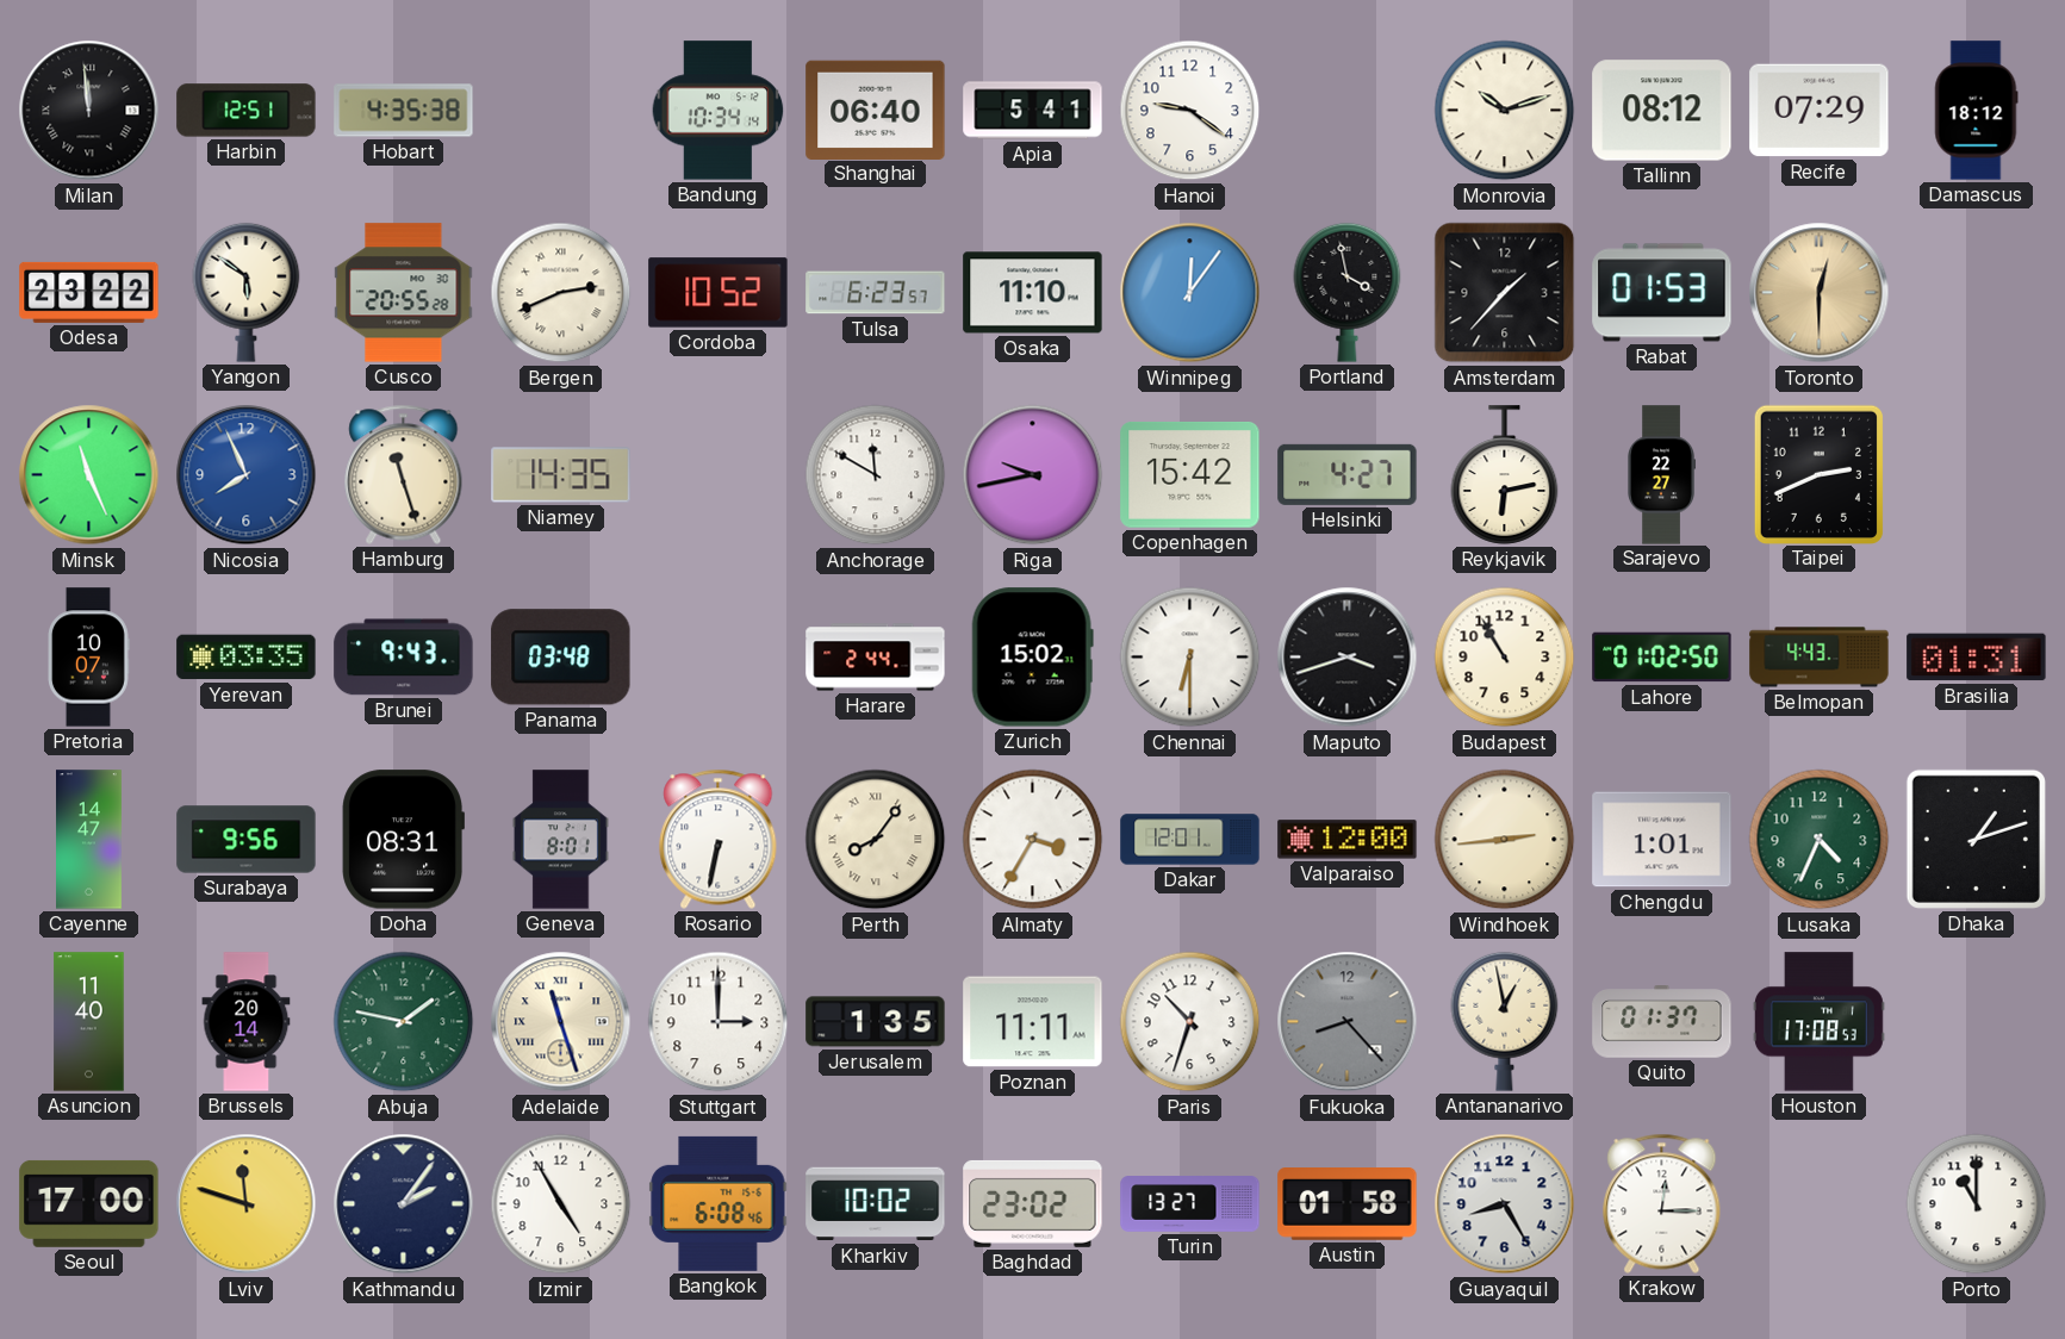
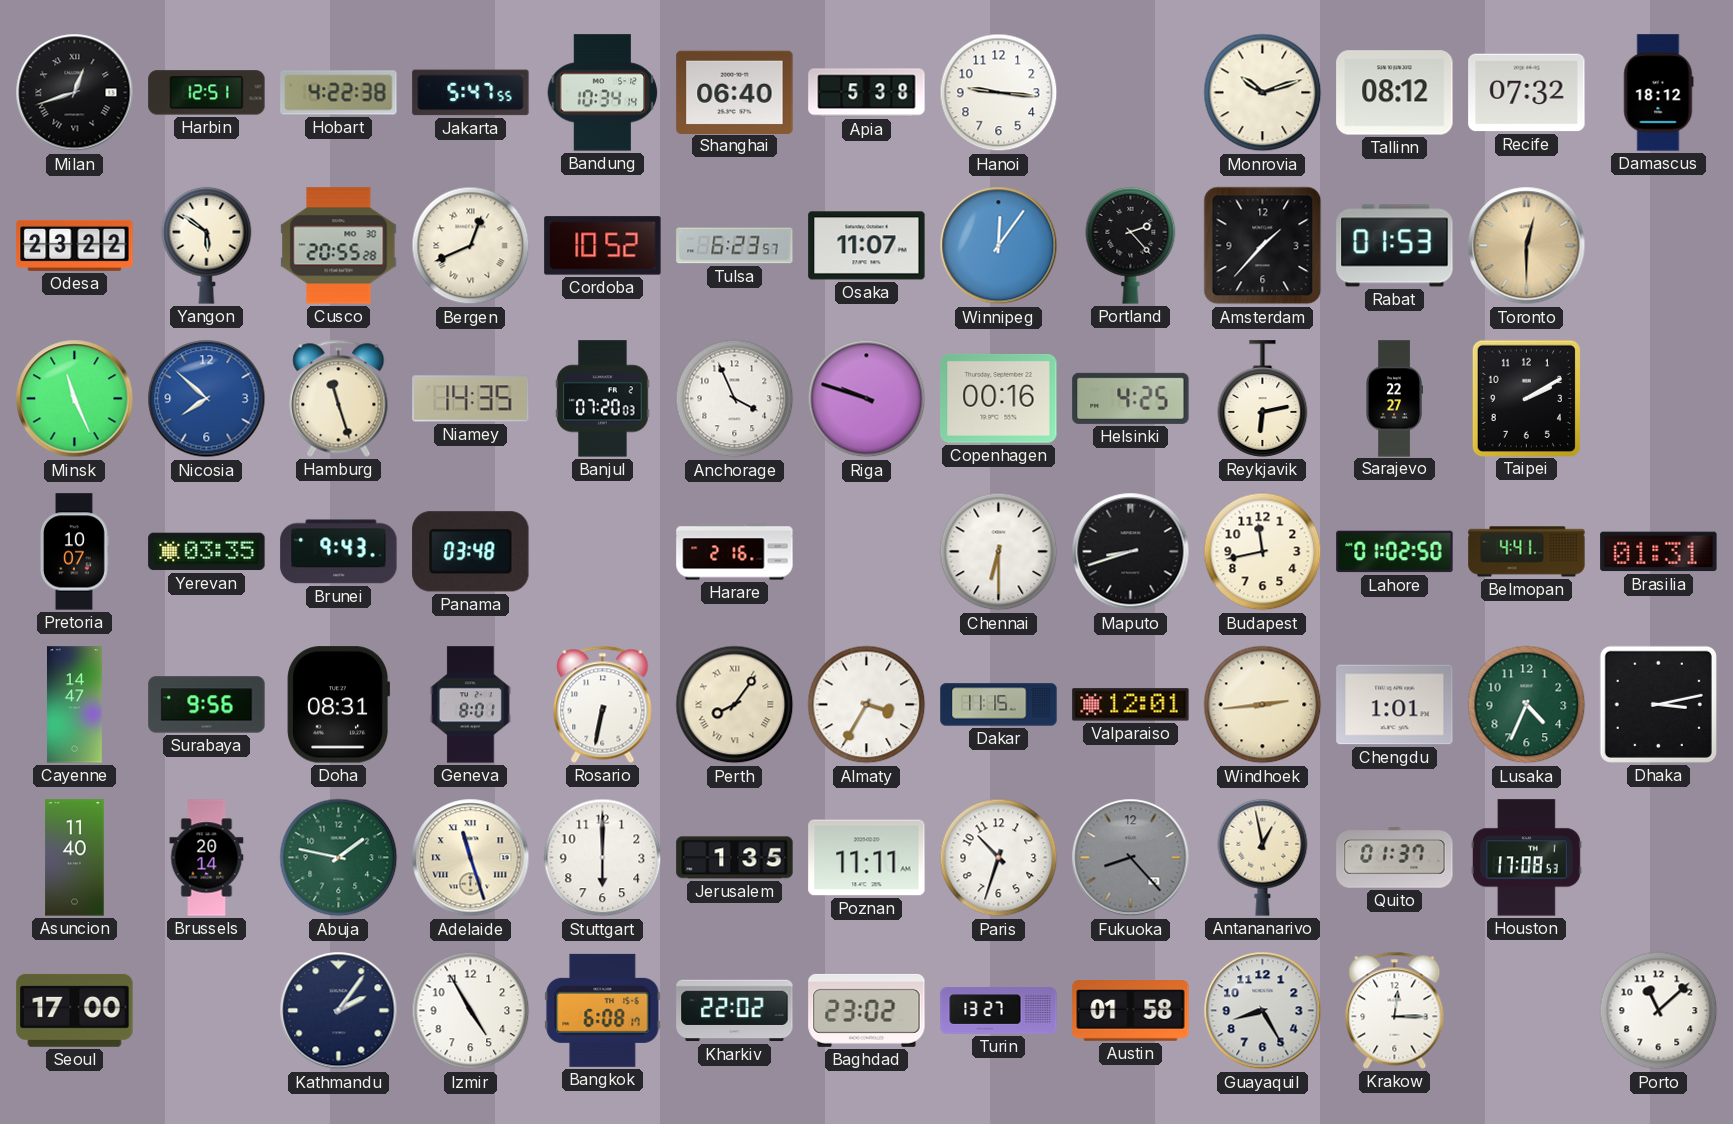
Milan: 11:59 -> 12:42
Hobart: 4:35 -> 4:22
Jakarta: none -> 5:47
Apia: 5:41 -> 5:38
Hanoi: 9:21 -> 9:16
Recife: 07:29 -> 07:32
Bergen: 2:41 -> 12:41
Osaka: 11:10 -> 11:07
Portland: 3:58 -> 2:23
Nicosia: 7:56 -> 7:52
Banjul: none -> 07:20
Anchorage: 11:50 -> 3:56
Riga: 9:43 -> 9:48
Copenhagen: 15:42 -> 00:16
Helsinki: 4:27 -> 4:25
Taipei: 2:41 -> 2:10
Harare: 2:44 -> 2:16
Zurich: 15:02 -> none
Maputo: 3:42 -> 8:42
Budapest: 10:55 -> 11:43
Belmopan: 4:43 -> 4:41
Dakar: 12:01 -> 11:15
Valparaiso: 12:00 -> 12:01
Dhaka: 1:12 -> 3:13
Stuttgart: 3:00 -> 6:00
Lviv: 11:48 -> none
Bangkok: 6:08:46 -> 6:08:17
Kharkiv: 10:02 -> 22:02
Porto: 11:00 -> 11:08
